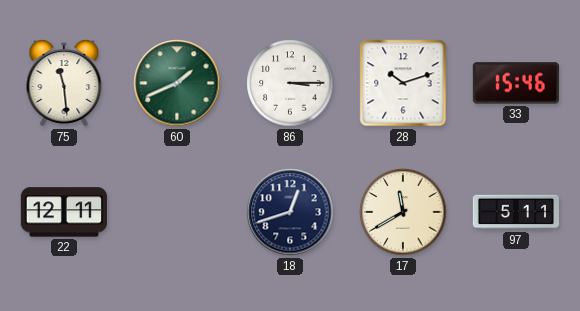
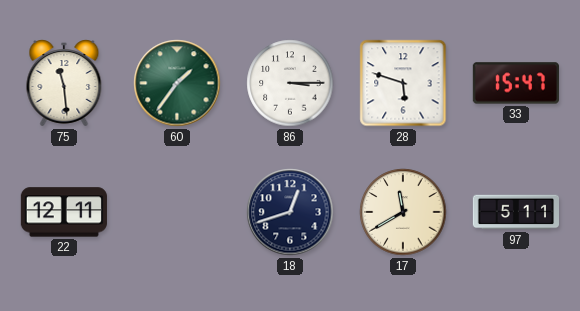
60: 1:41 -> 1:36
28: 10:12 -> 5:48
33: 15:46 -> 15:47
